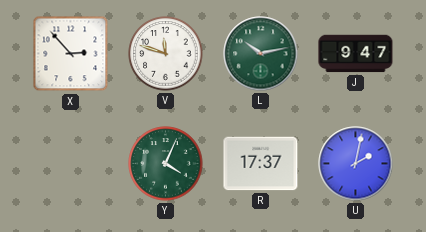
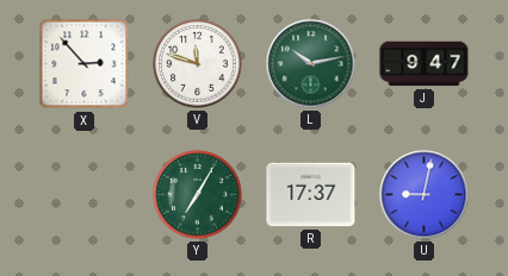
Y: 4:04 -> 7:05
U: 2:02 -> 9:02
